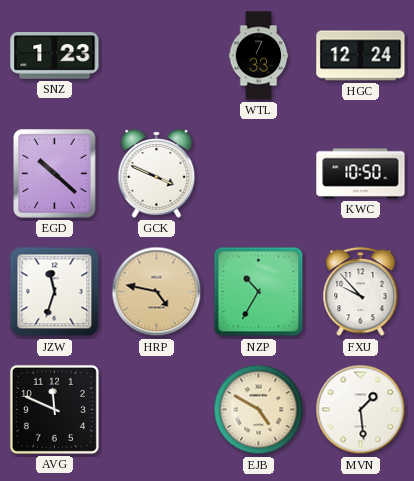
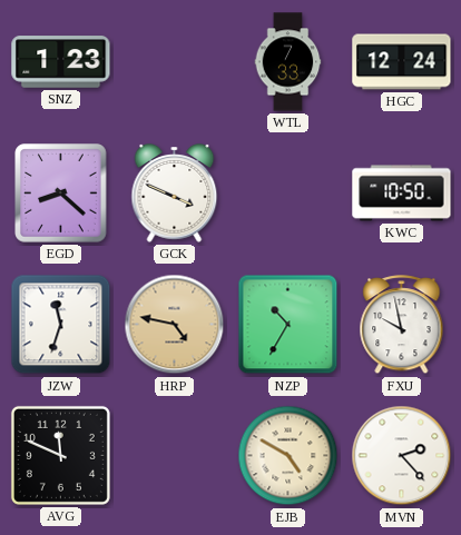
EGD: 10:22 -> 8:22
FXU: 9:53 -> 9:58
MVN: 1:29 -> 2:23
